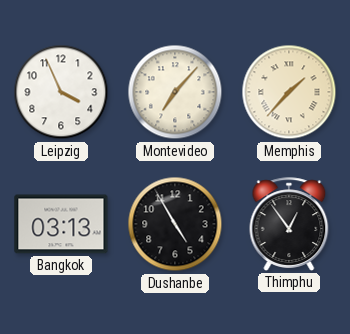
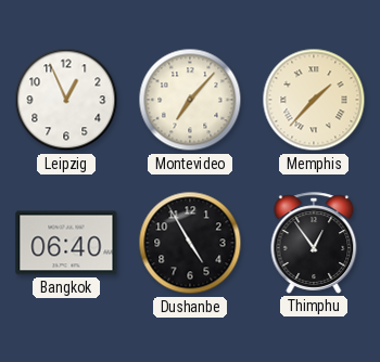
Leipzig: 3:56 -> 12:56
Bangkok: 03:13 -> 06:40
